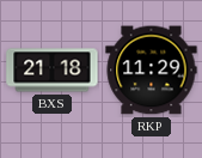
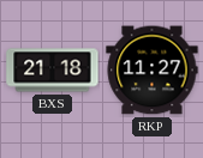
RKP: 11:29 -> 11:27
